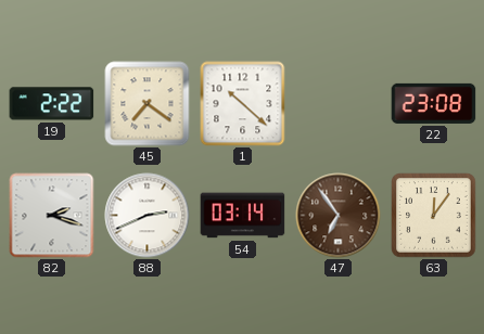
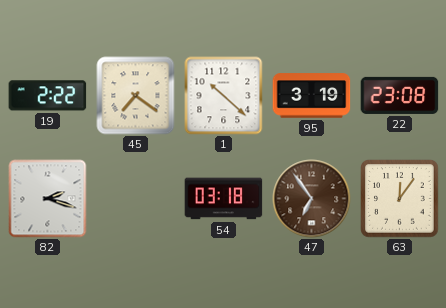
95: none -> 3:19
88: 2:41 -> none
54: 03:14 -> 03:18
